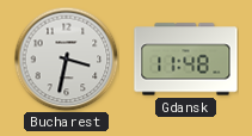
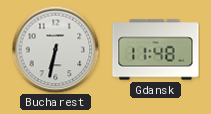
Bucharest: 3:32 -> 6:32
